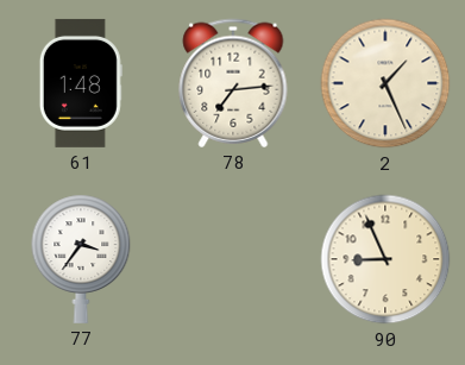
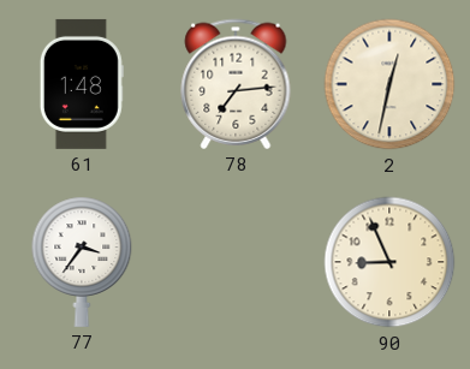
2: 1:26 -> 12:32
